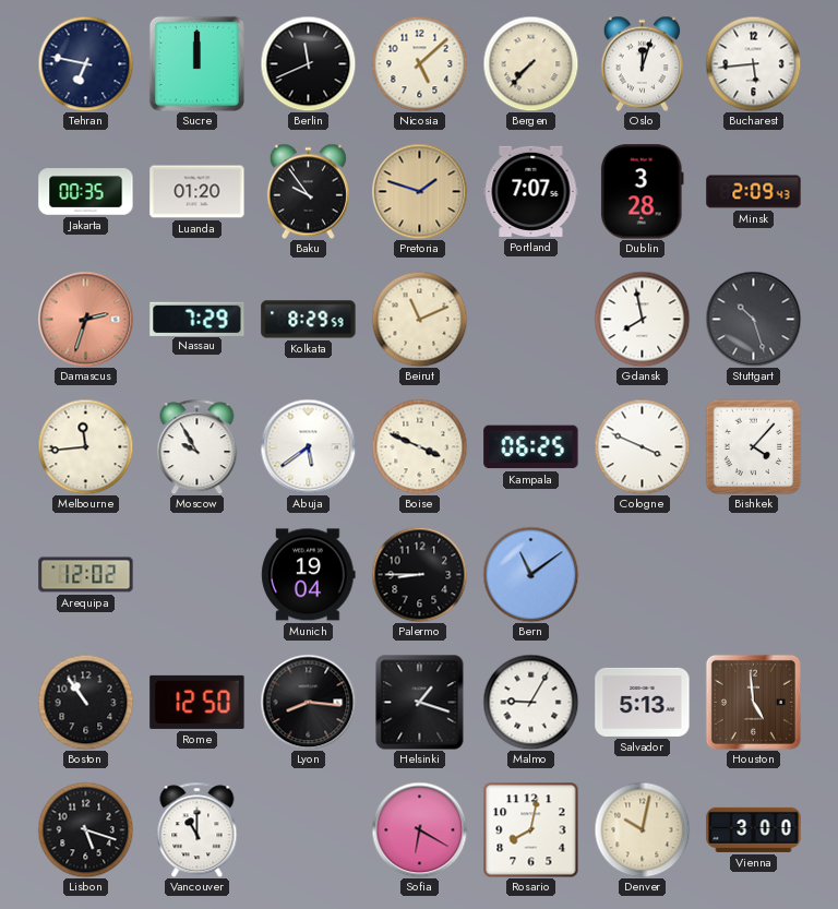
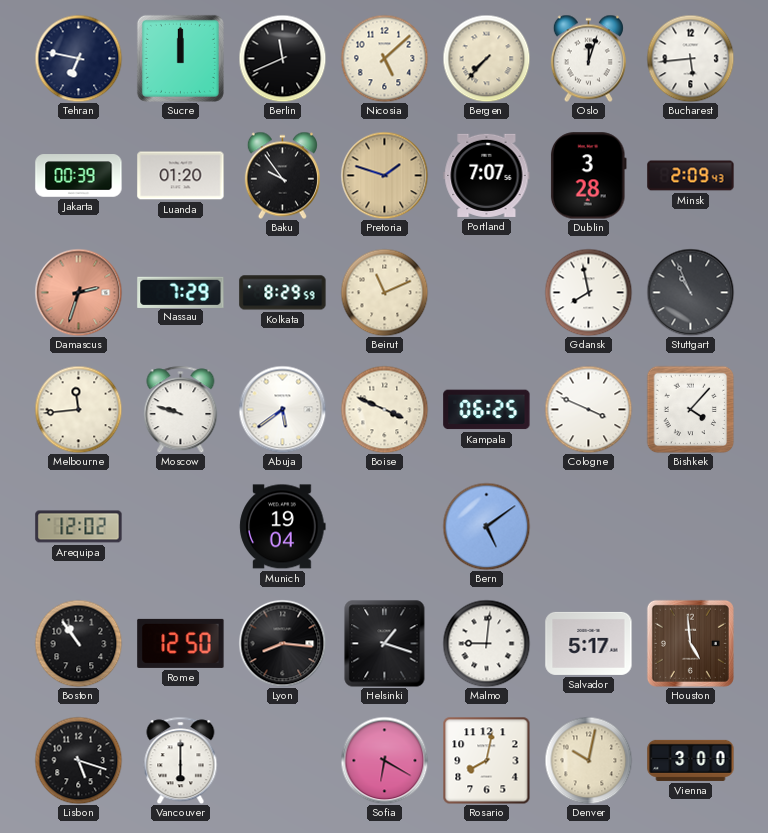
Jakarta: 00:35 -> 00:39
Stuttgart: 10:27 -> 10:56
Moscow: 9:55 -> 9:48
Palermo: 8:45 -> none
Bern: 11:09 -> 5:09
Malmo: 9:05 -> 9:01
Salvador: 5:13 -> 5:17
Vancouver: 11:00 -> 6:00
